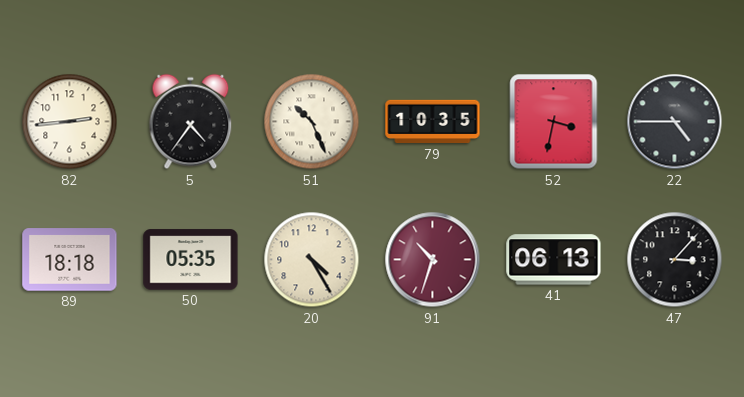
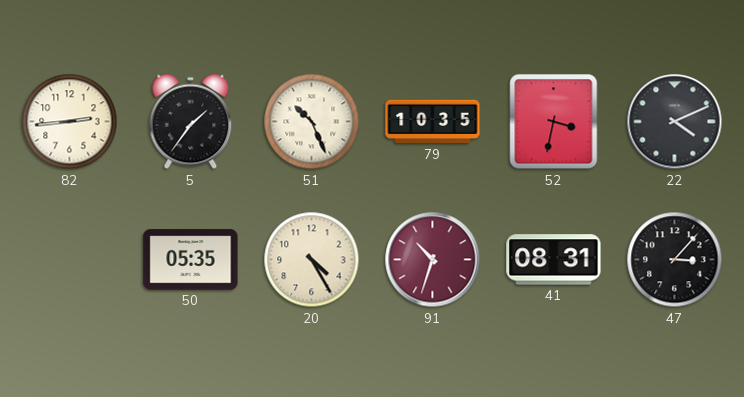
5: 4:36 -> 1:36
22: 4:45 -> 4:11
89: 18:18 -> none
41: 06:13 -> 08:31
